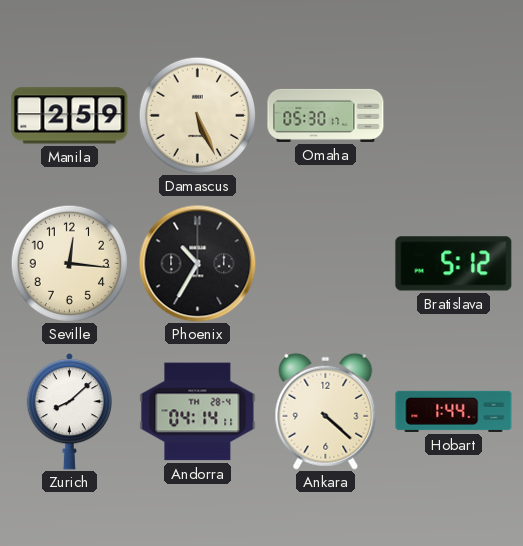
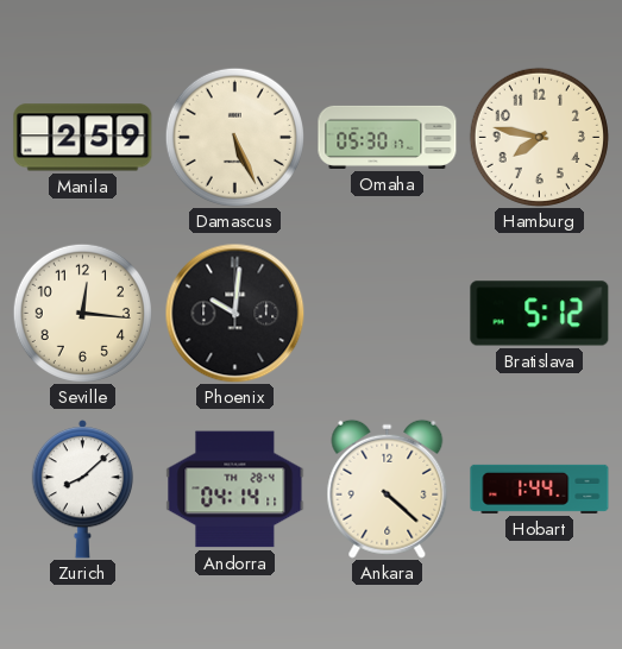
Hamburg: none -> 7:47
Phoenix: 10:35 -> 10:01
